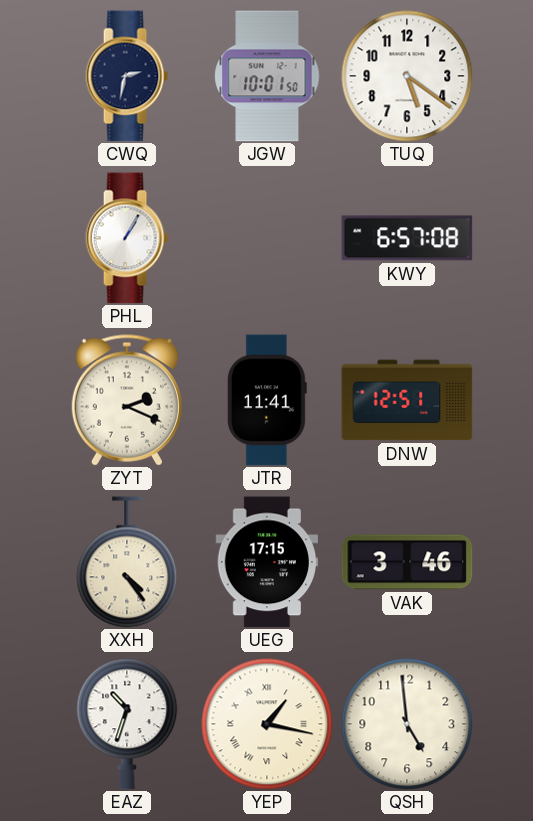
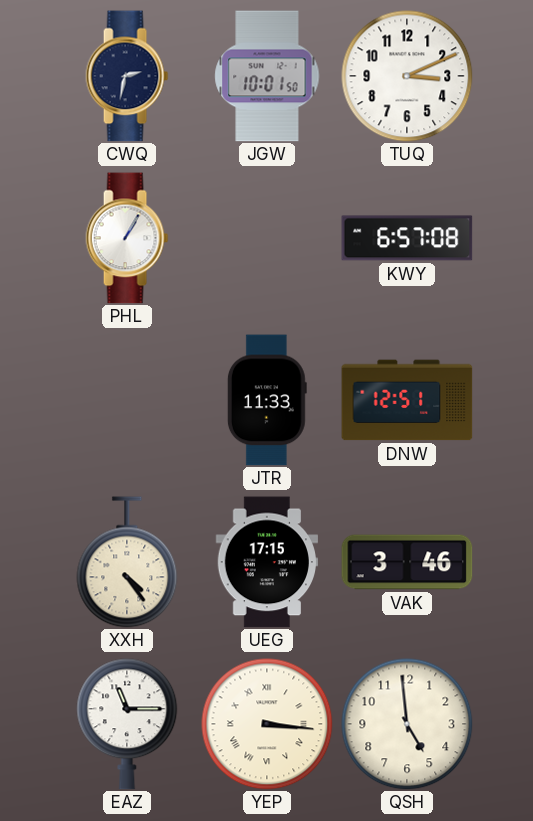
TUQ: 5:21 -> 3:11
ZYT: 2:19 -> none
JTR: 11:41 -> 11:33
EAZ: 10:33 -> 11:15
YEP: 1:17 -> 3:16
